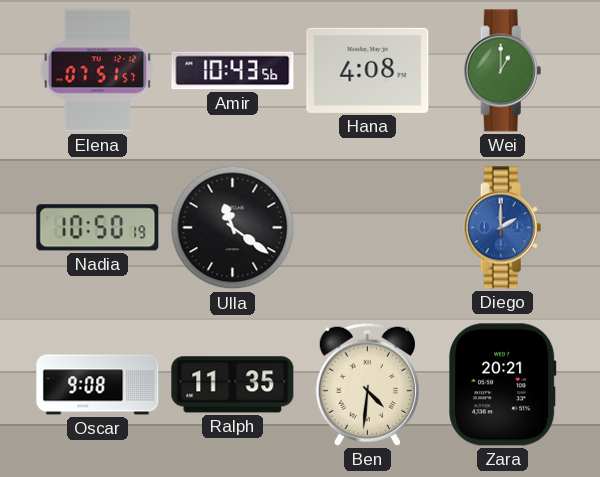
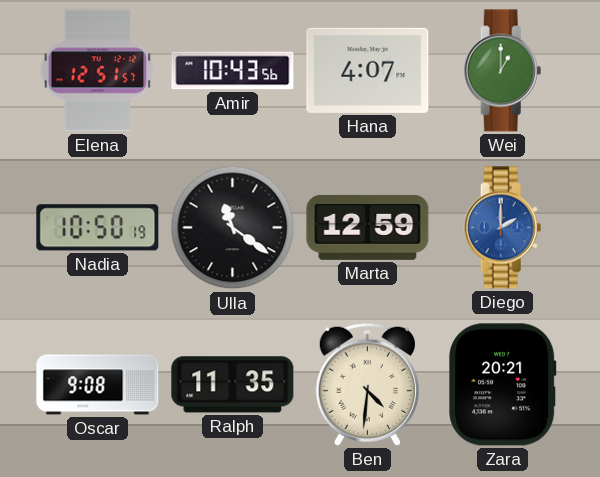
Elena: 07:51 -> 12:51
Hana: 4:08 -> 4:07
Marta: none -> 12:59
